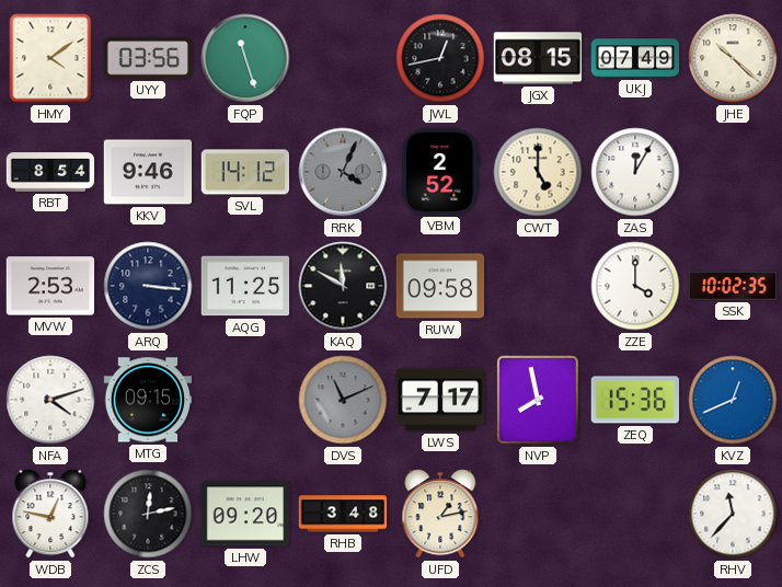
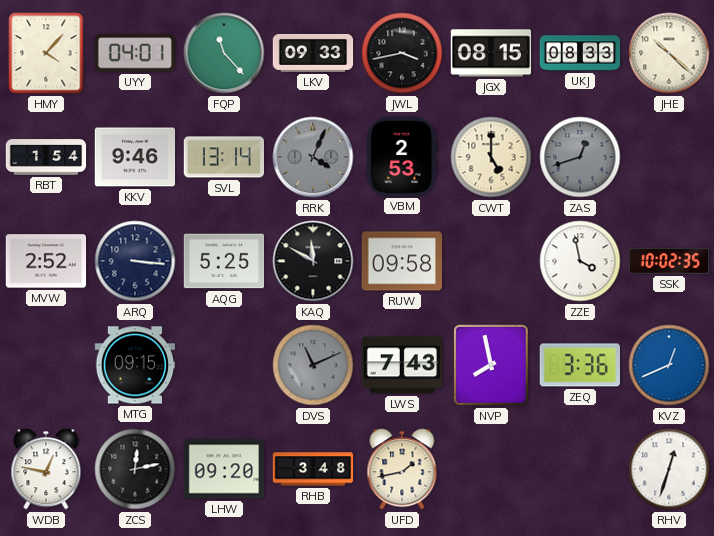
HMY: 4:09 -> 4:07
UYY: 03:56 -> 04:01
FQP: 11:27 -> 11:23
LKV: none -> 09:33
JWL: 12:43 -> 3:43
UKJ: 07:49 -> 08:33
RBT: 8:54 -> 1:54
SVL: 14:12 -> 13:14
VBM: 2:52 -> 2:53
ZAS: 12:05 -> 12:42
ZAS dial: white -> grey
MVW: 2:53 -> 2:52
AQG: 11:25 -> 5:25
ZZE: 4:00 -> 3:58
NFA: 4:12 -> none
LWS: 7:17 -> 7:43
ZEQ: 15:36 -> 3:36
UFD: 1:13 -> 1:43
RHV: 11:37 -> 12:33
